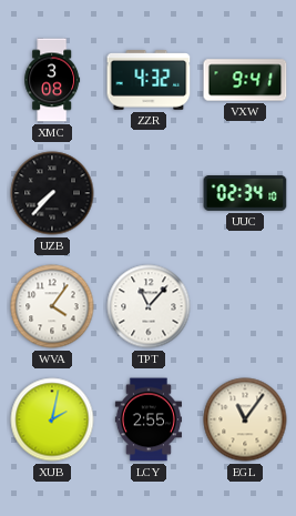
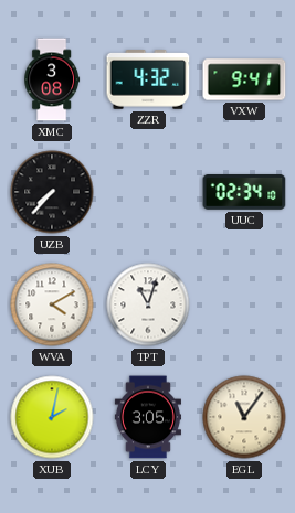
WVA: 4:06 -> 4:10
TPT: 11:07 -> 11:03
LCY: 2:55 -> 3:05
